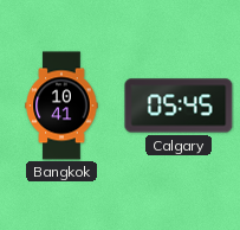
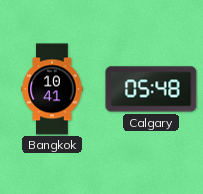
Calgary: 05:45 -> 05:48
